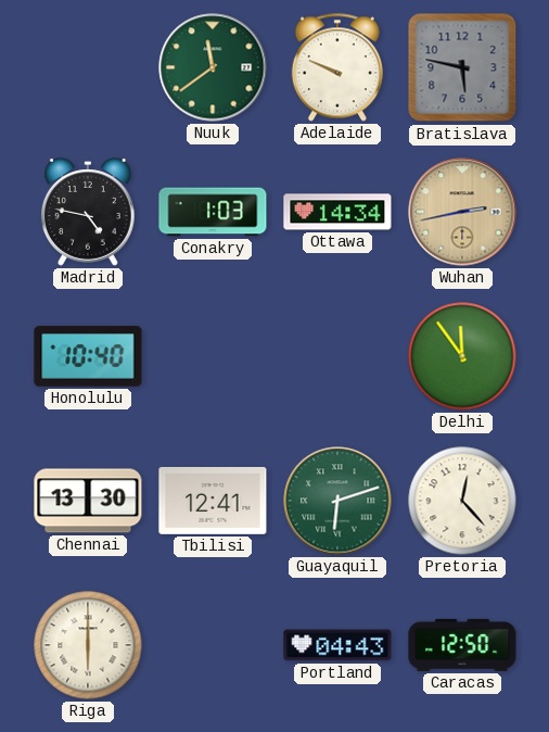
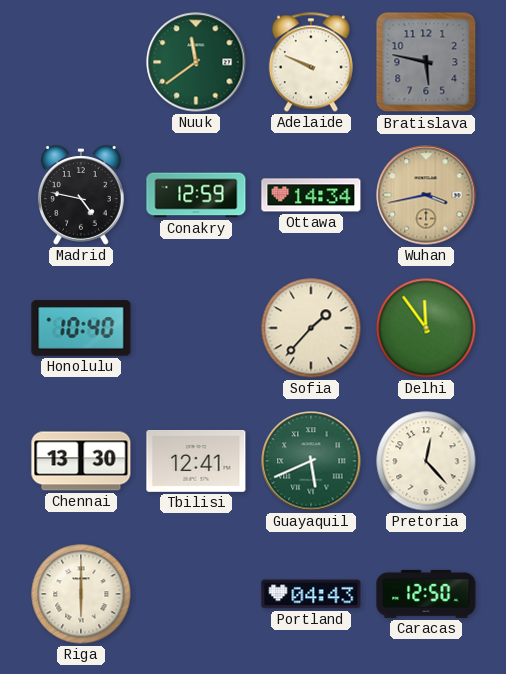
Conakry: 1:03 -> 12:59
Wuhan: 2:43 -> 3:43
Sofia: none -> 1:37
Guayaquil: 6:12 -> 5:41
